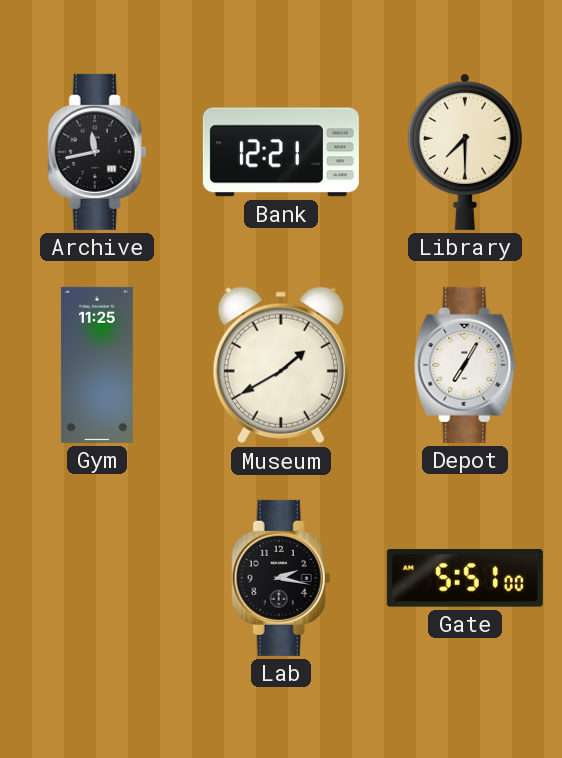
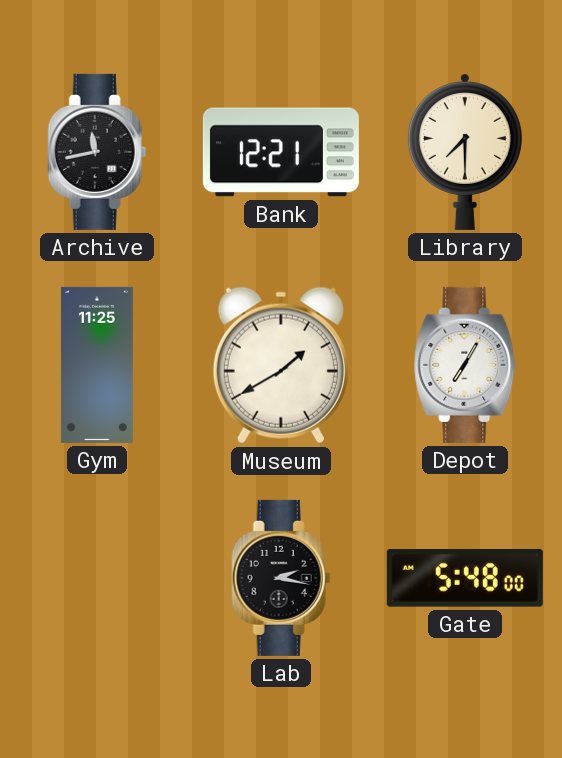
Gate: 5:51 -> 5:48
